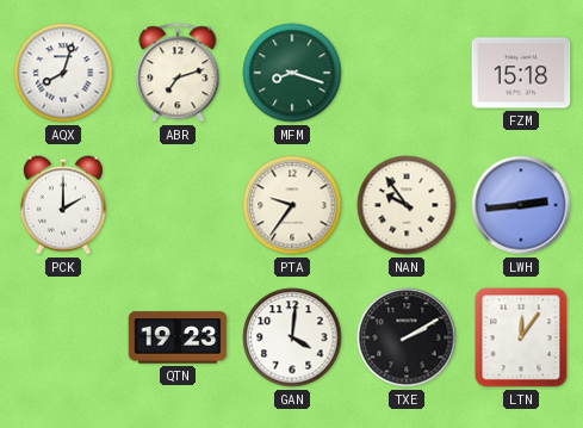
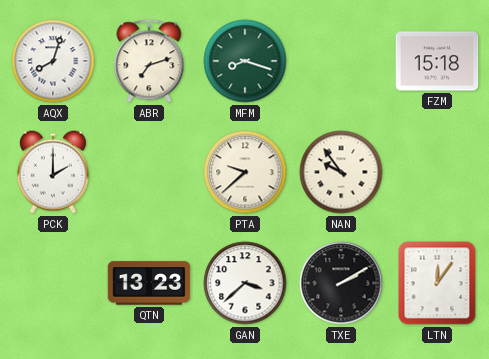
PTA: 9:36 -> 9:38
LWH: 2:44 -> none
QTN: 19:23 -> 13:23
GAN: 4:01 -> 3:38
